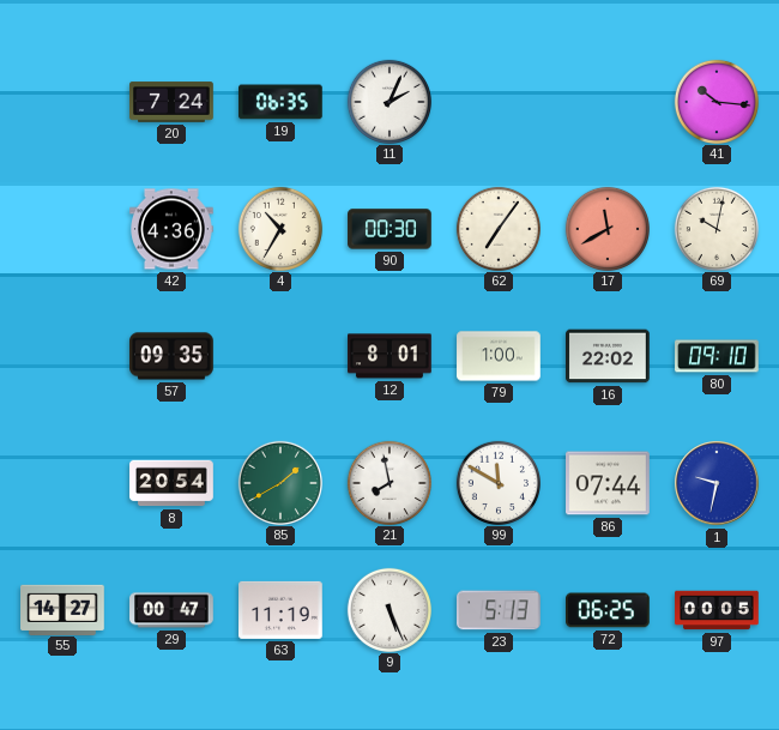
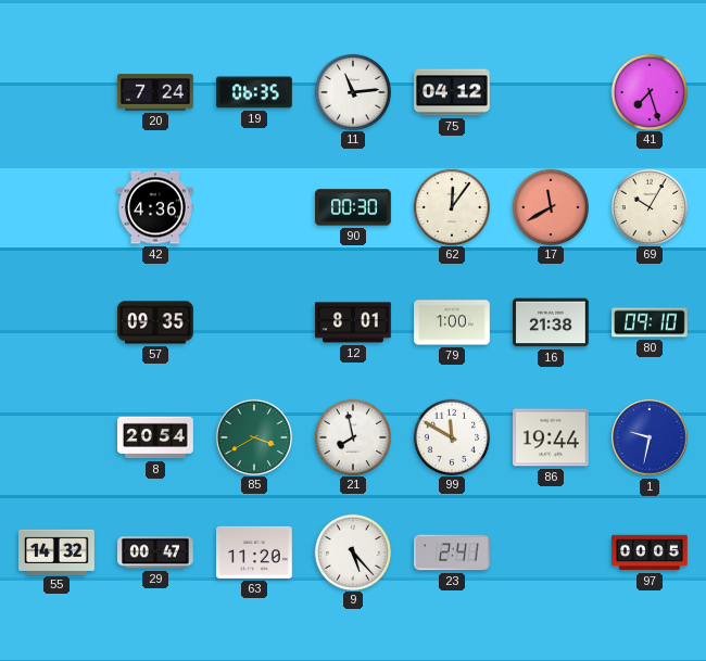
11: 2:04 -> 11:14
75: none -> 04:12
41: 10:16 -> 7:27
4: 10:35 -> none
62: 7:06 -> 12:06
69: 10:02 -> 10:05
16: 22:02 -> 21:38
85: 1:40 -> 3:40
86: 07:44 -> 19:44
55: 14:27 -> 14:32
63: 11:19 -> 11:20
9: 5:26 -> 5:23
23: 5:13 -> 2:41
72: 06:25 -> none
